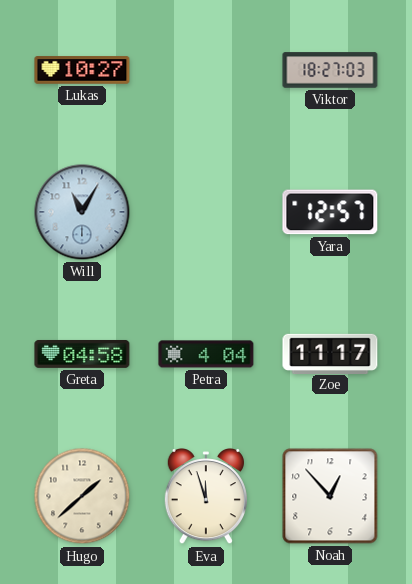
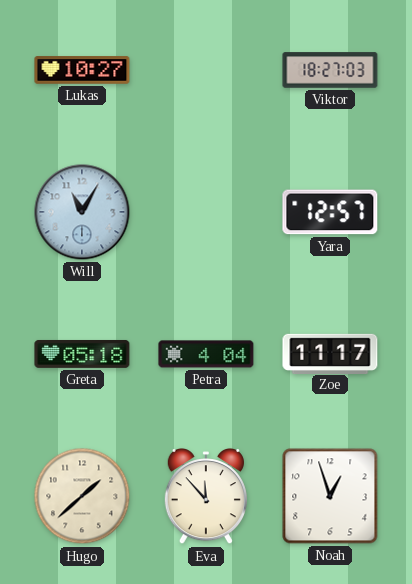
Greta: 04:58 -> 05:18
Eva: 11:57 -> 11:53
Noah: 12:53 -> 12:57
